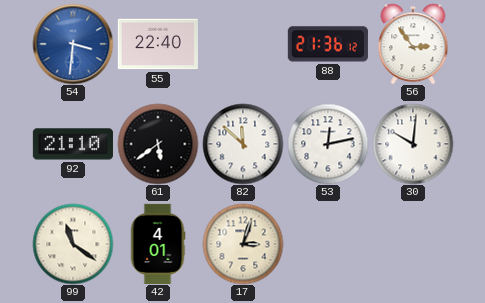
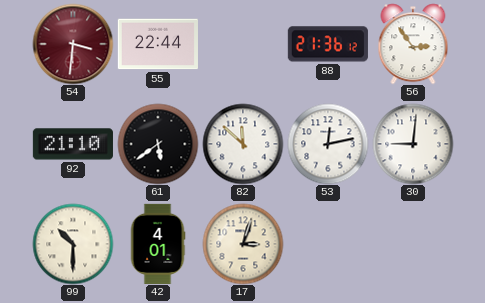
54 dial: blue -> burgundy
55: 22:40 -> 22:44
30: 10:01 -> 9:01
99: 11:21 -> 10:30
